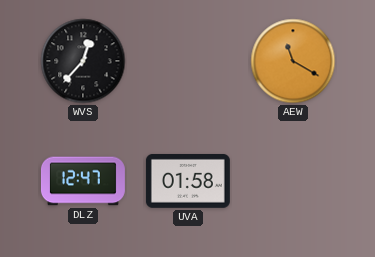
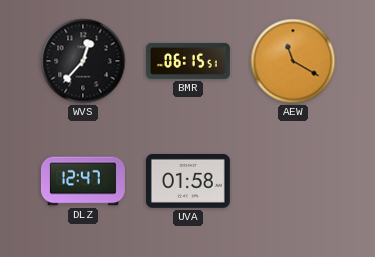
BMR: none -> 06:15
